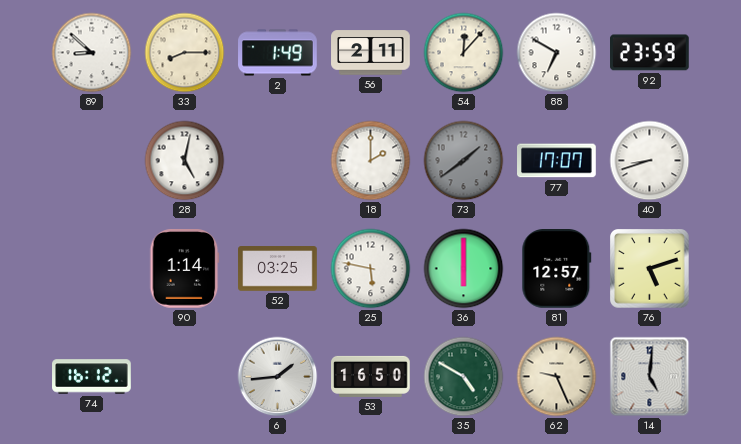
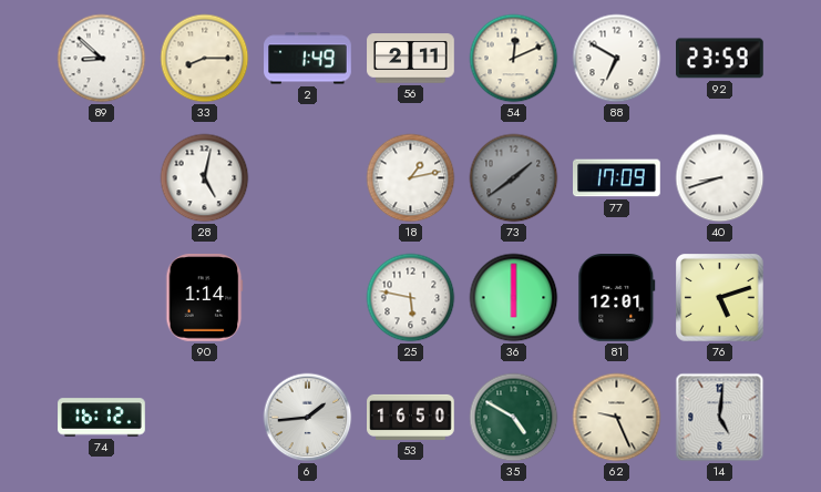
54: 12:07 -> 12:11
18: 2:00 -> 1:13
77: 17:07 -> 17:09
52: 03:25 -> none
81: 12:57 -> 12:01
